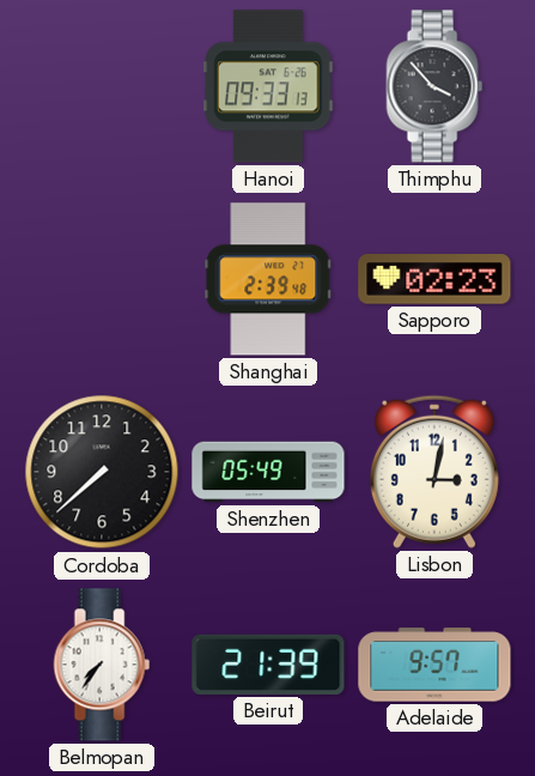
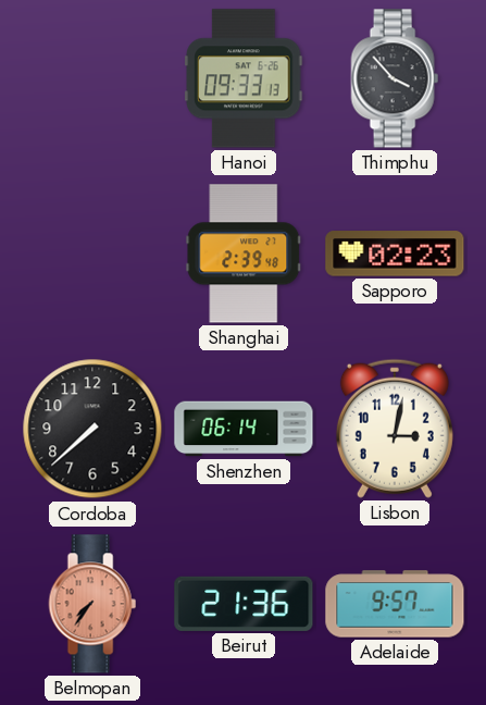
Shenzhen: 05:49 -> 06:14
Belmopan dial: white -> salmon
Beirut: 21:39 -> 21:36
